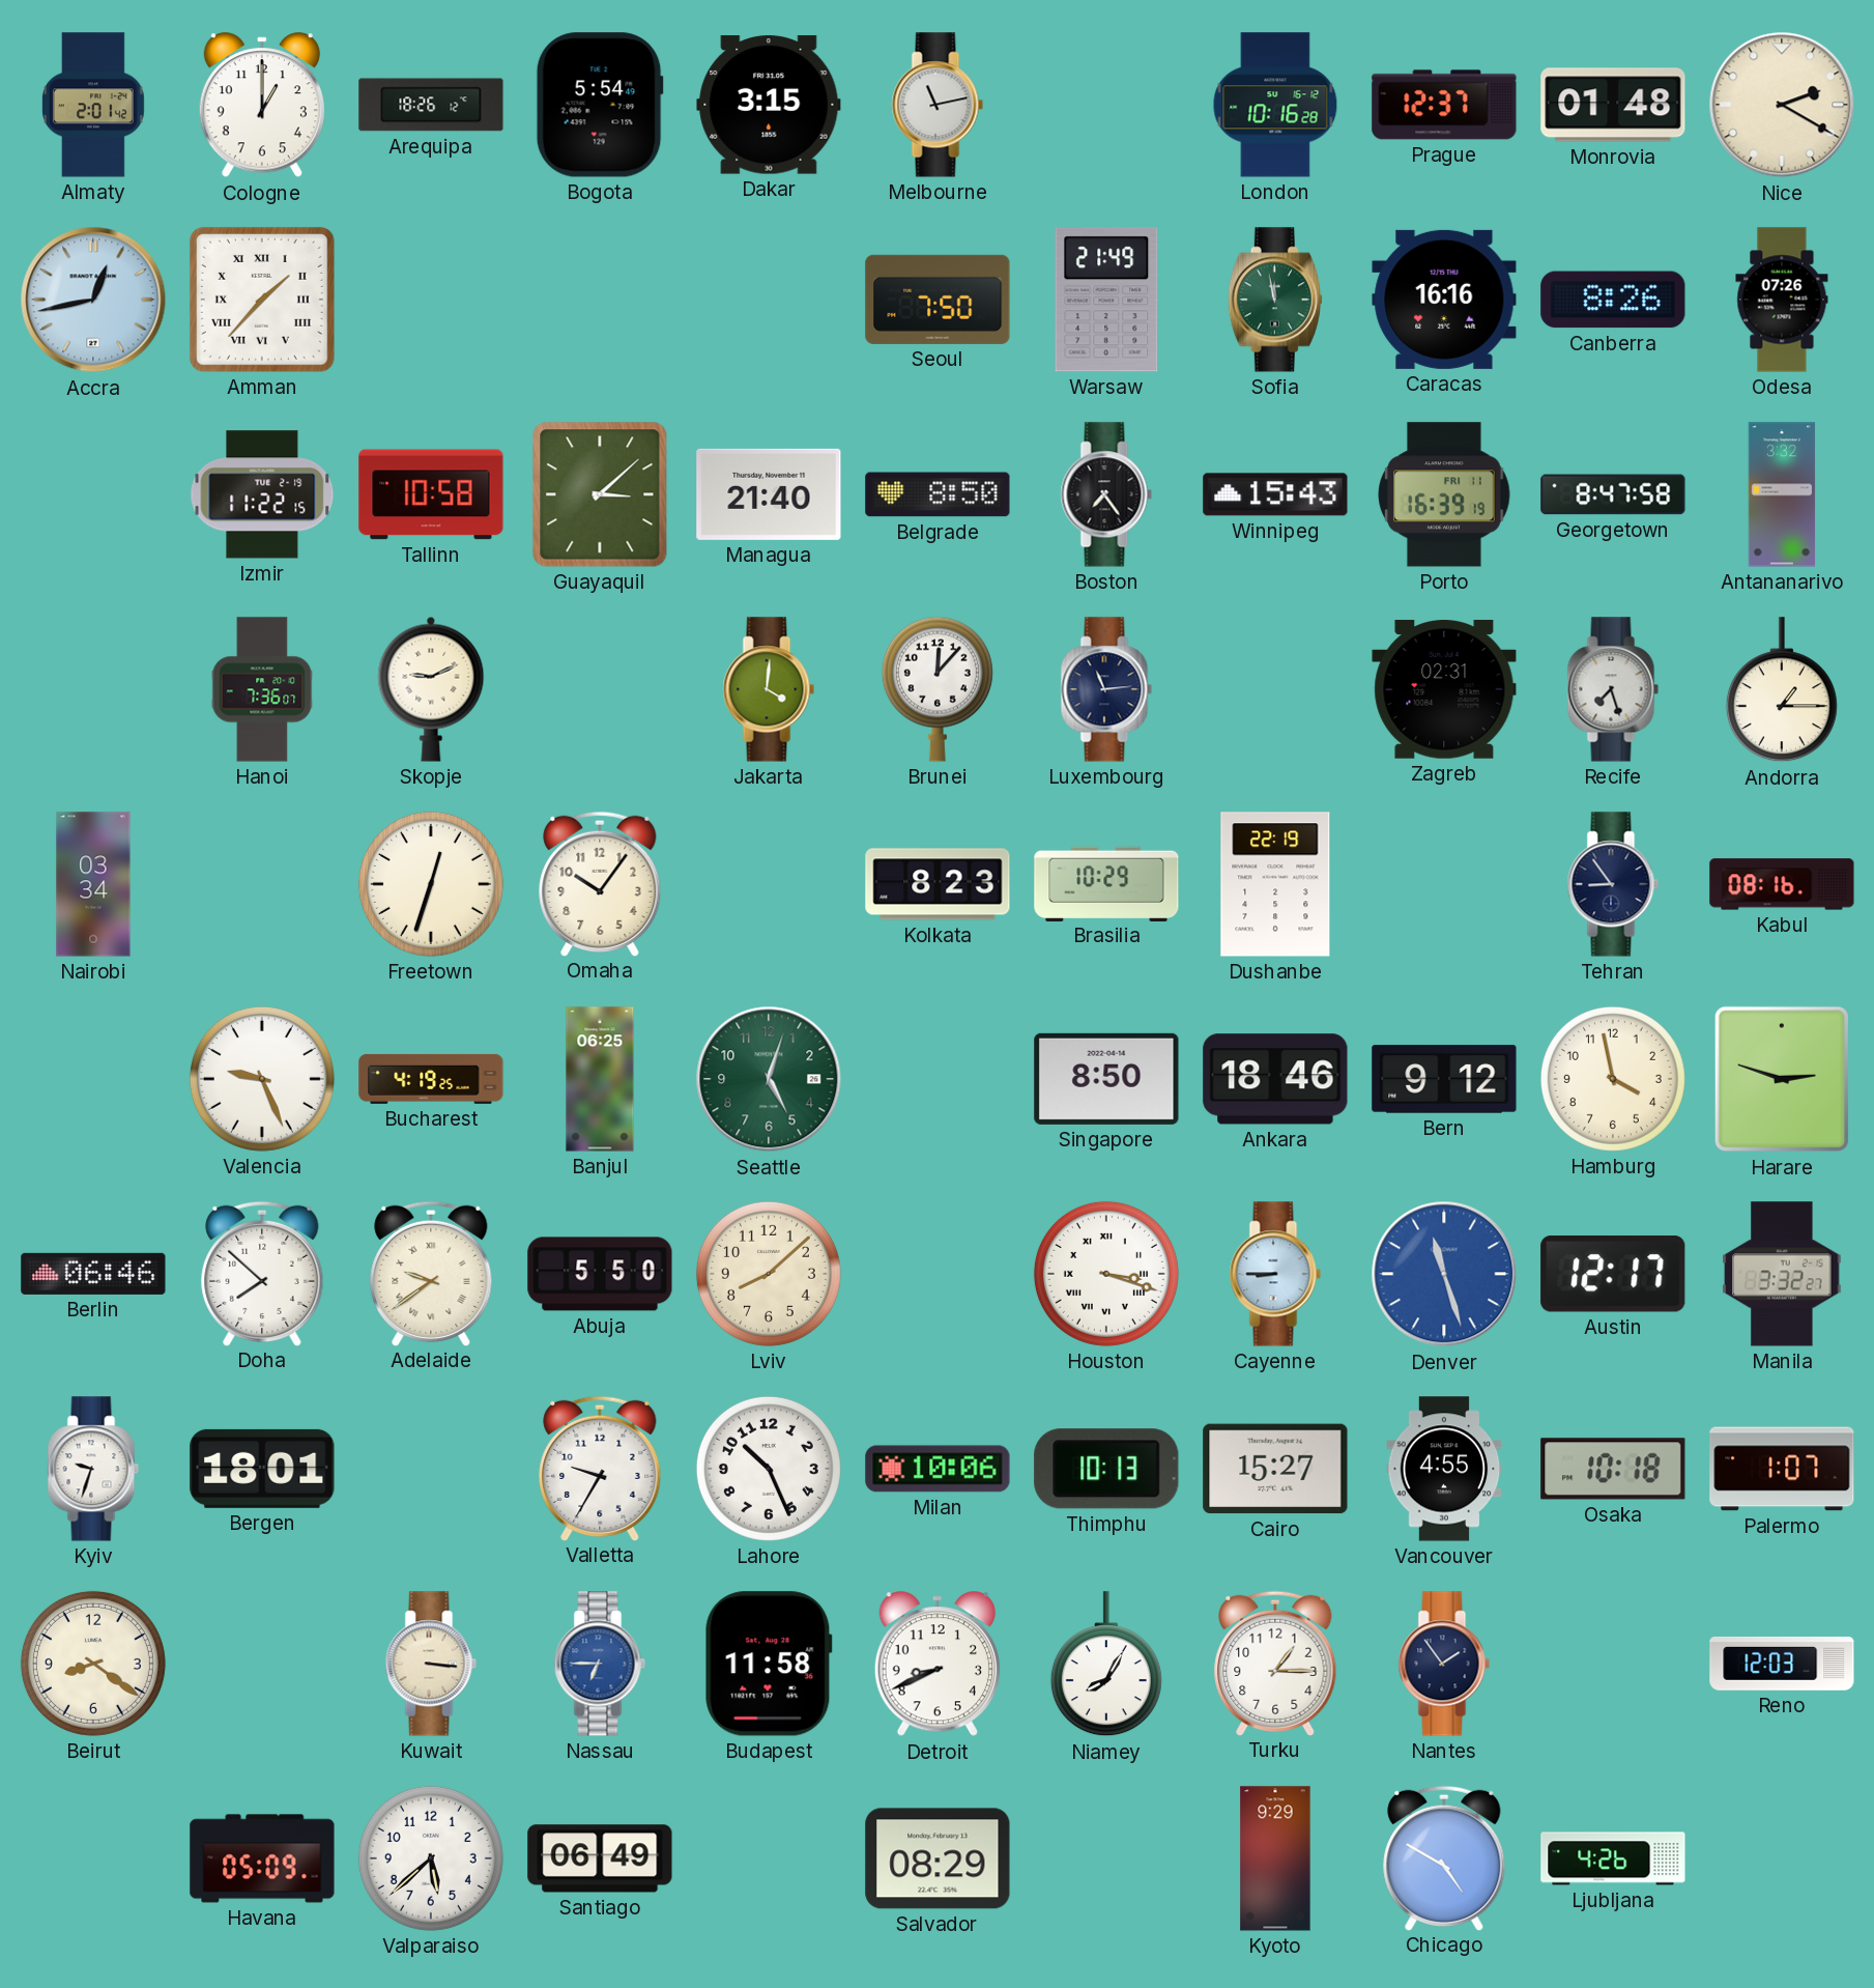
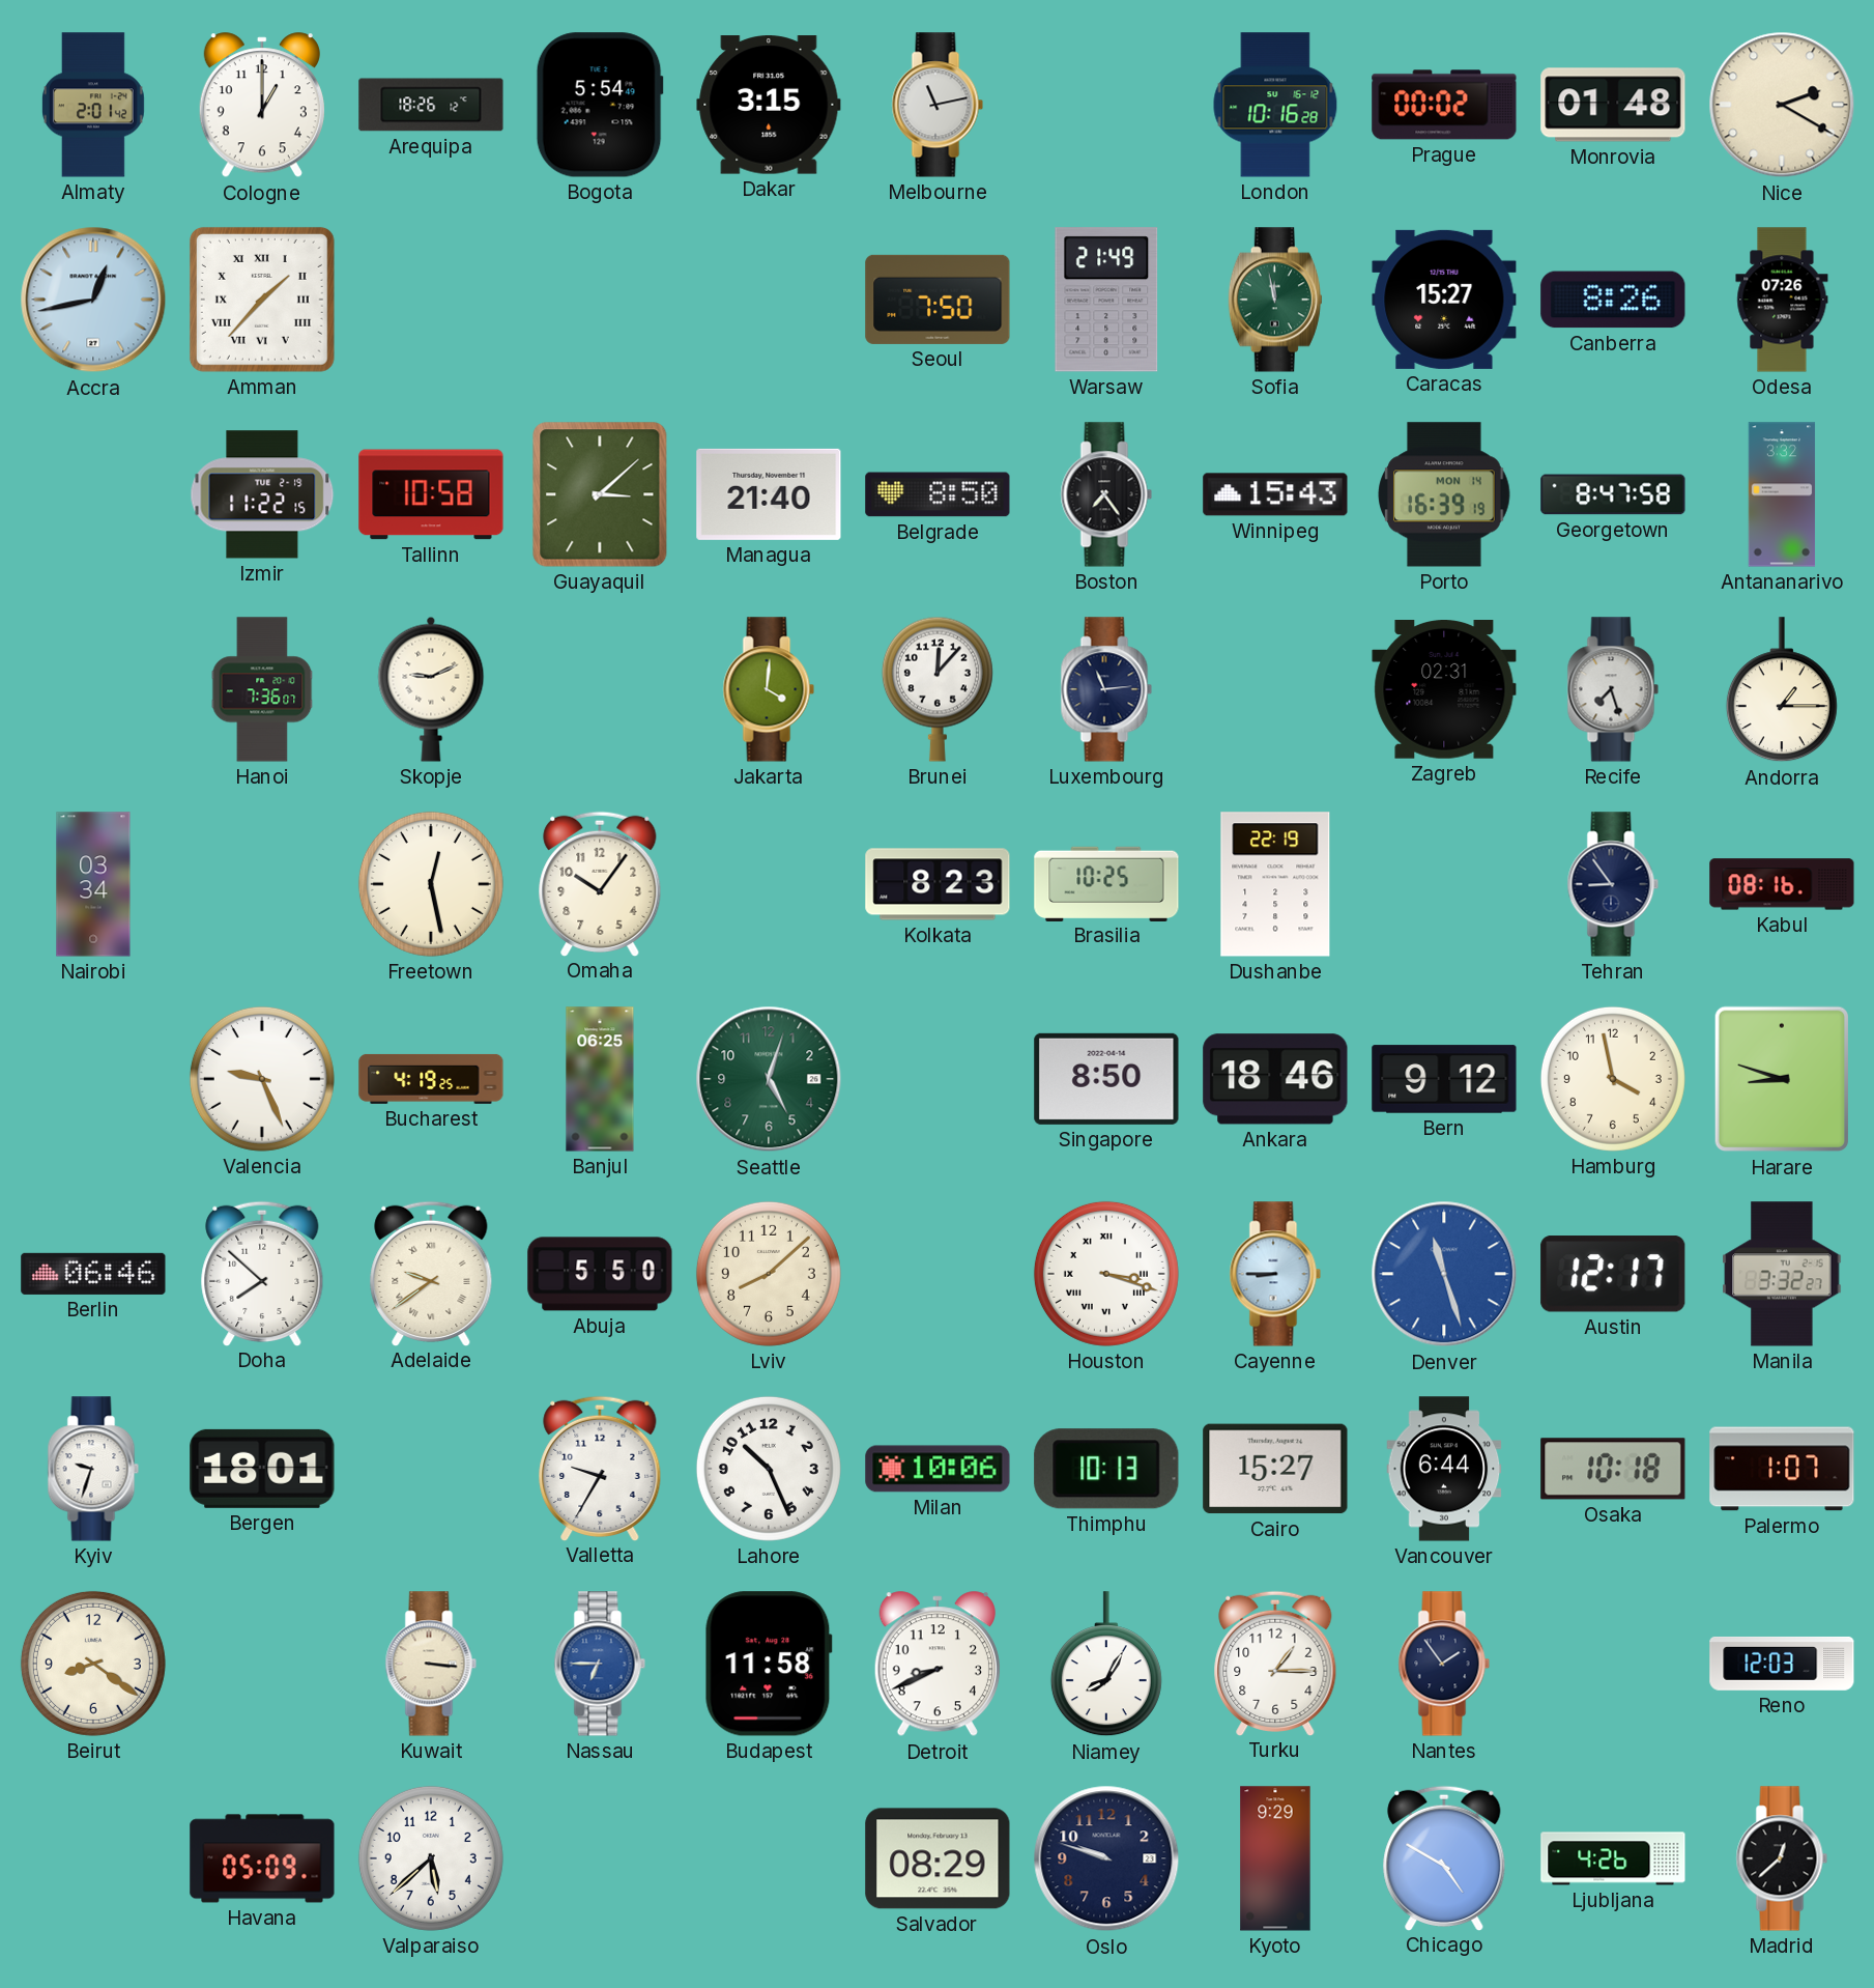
Prague: 12:37 -> 00:02
Caracas: 16:16 -> 15:27
Porto date: FRI 11 -> MON 14
Freetown: 12:33 -> 12:28
Brasilia: 10:29 -> 10:25
Harare: 2:48 -> 8:48
Vancouver: 4:55 -> 6:44
Santiago: 06:49 -> none
Oslo: none -> 9:48
Madrid: none -> 12:38
